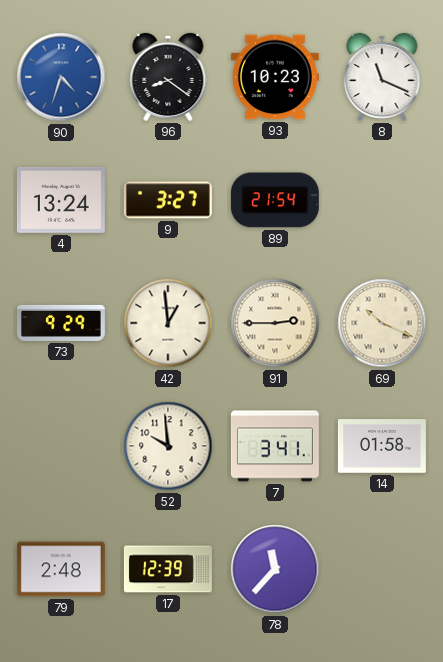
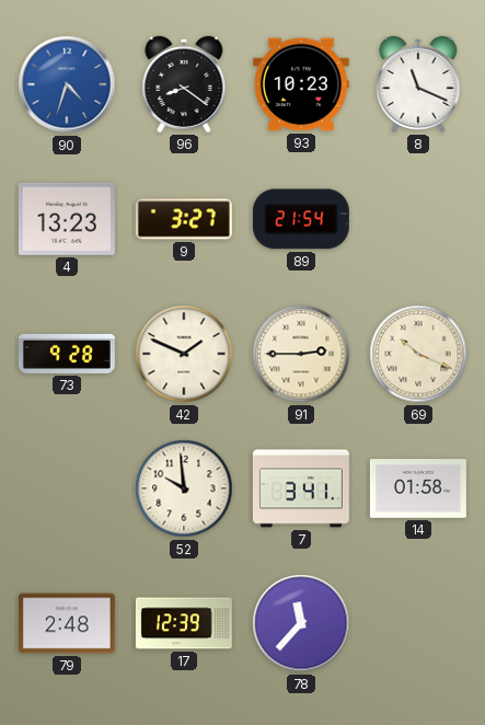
4: 13:24 -> 13:23
73: 9:29 -> 9:28
42: 12:59 -> 1:49
